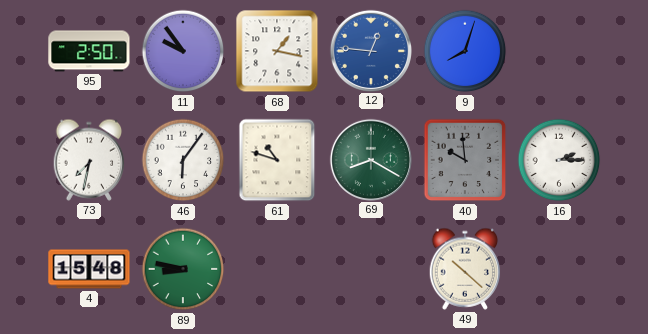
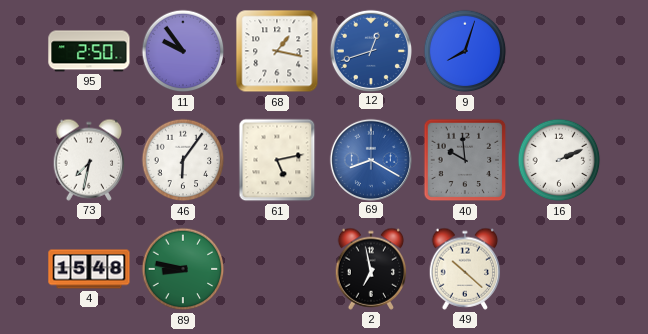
12: 12:46 -> 12:42
61: 10:48 -> 5:13
69 dial: green -> blue
16: 2:15 -> 2:11
2: none -> 6:58
